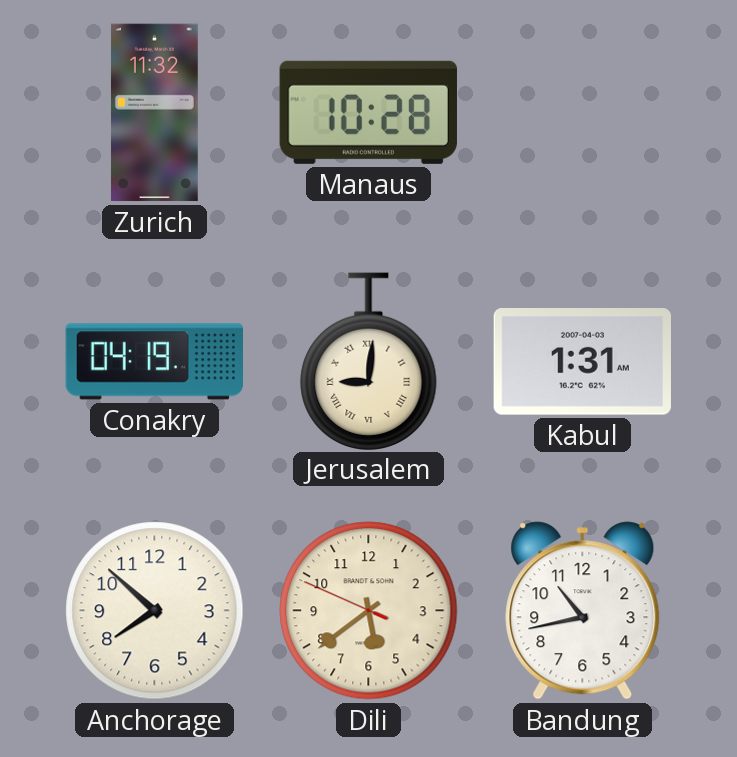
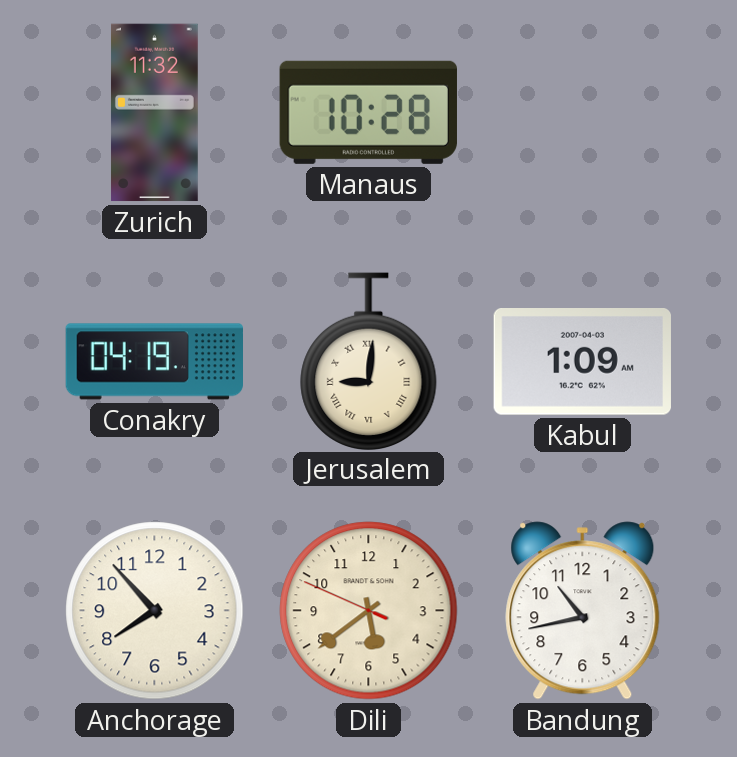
Kabul: 1:31 -> 1:09
Anchorage: 7:52 -> 7:53
